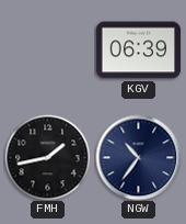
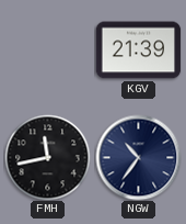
KGV: 06:39 -> 21:39
FMH: 1:43 -> 11:43
